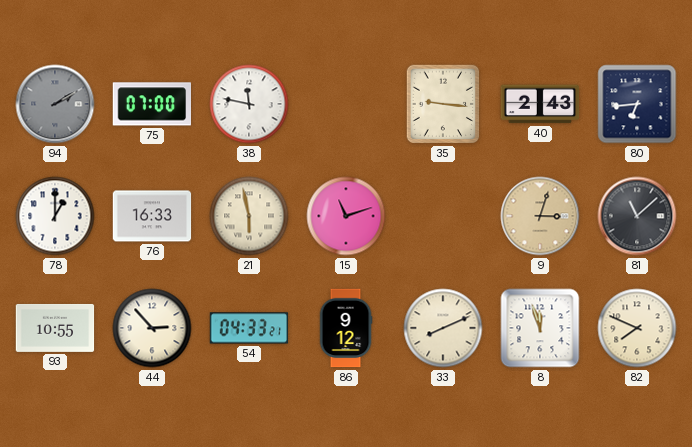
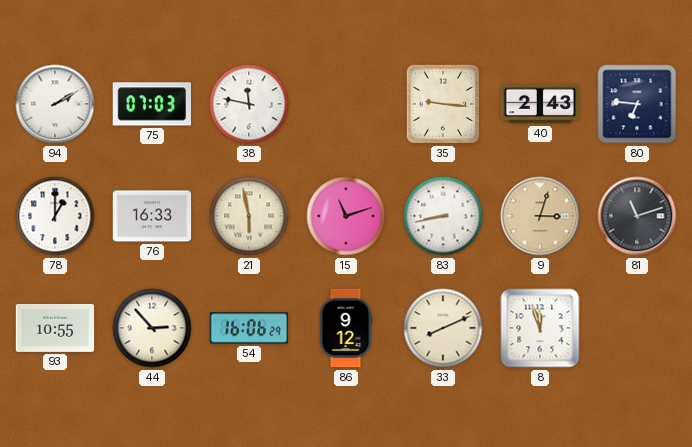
94 dial: grey -> white
75: 07:00 -> 07:03
80: 6:44 -> 6:46
83: none -> 8:43
81: 11:08 -> 11:12
54: 04:33 -> 16:06
82: 7:49 -> none
